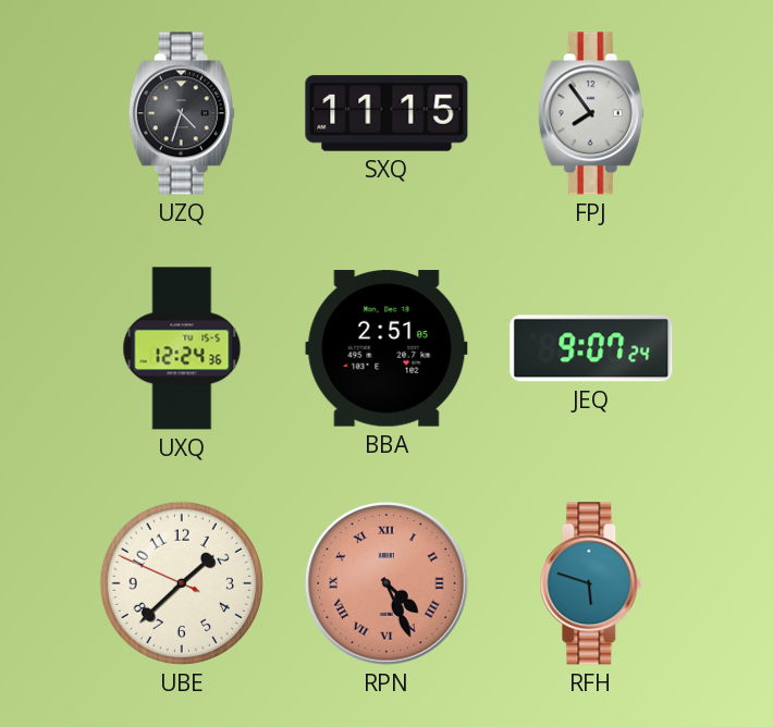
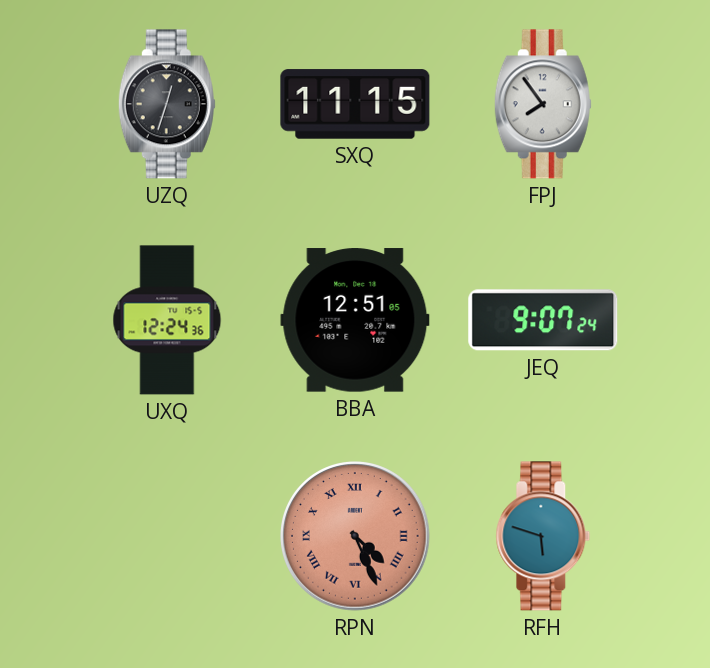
UZQ: 4:33 -> 12:33
BBA: 2:51 -> 12:51
UBE: 1:37 -> none
